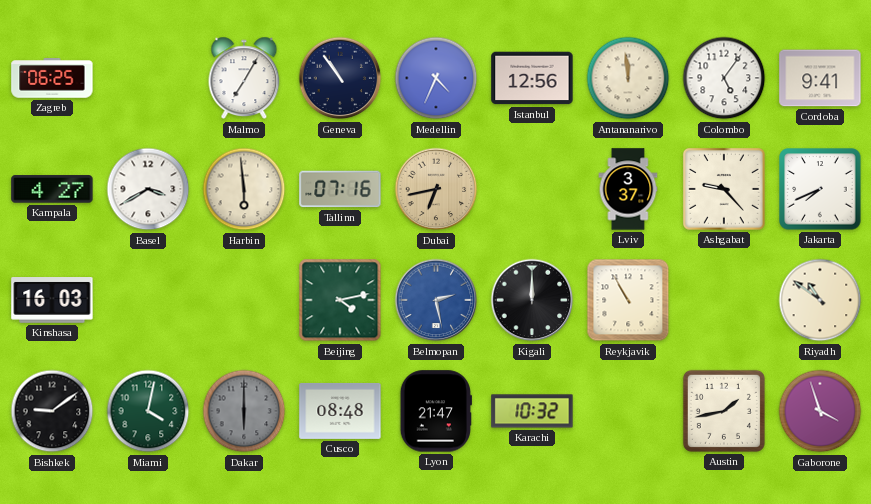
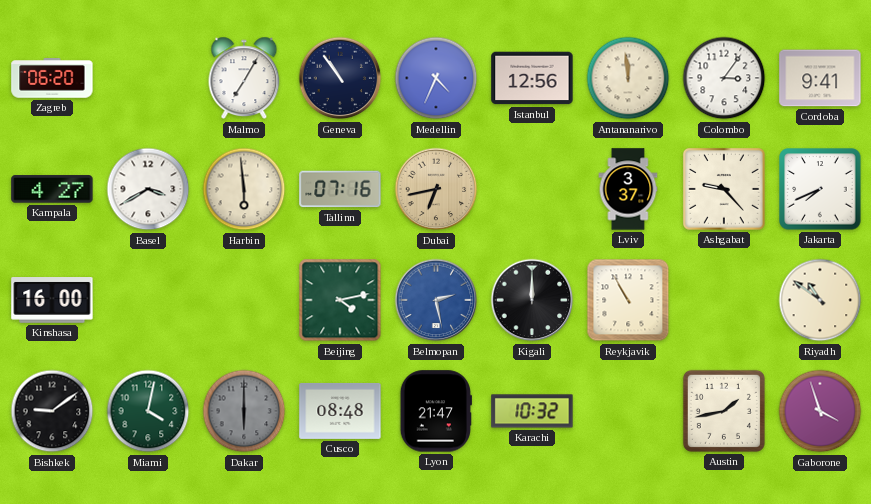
Zagreb: 06:25 -> 06:20
Colombo: 5:06 -> 3:06
Kinshasa: 16:03 -> 16:00
